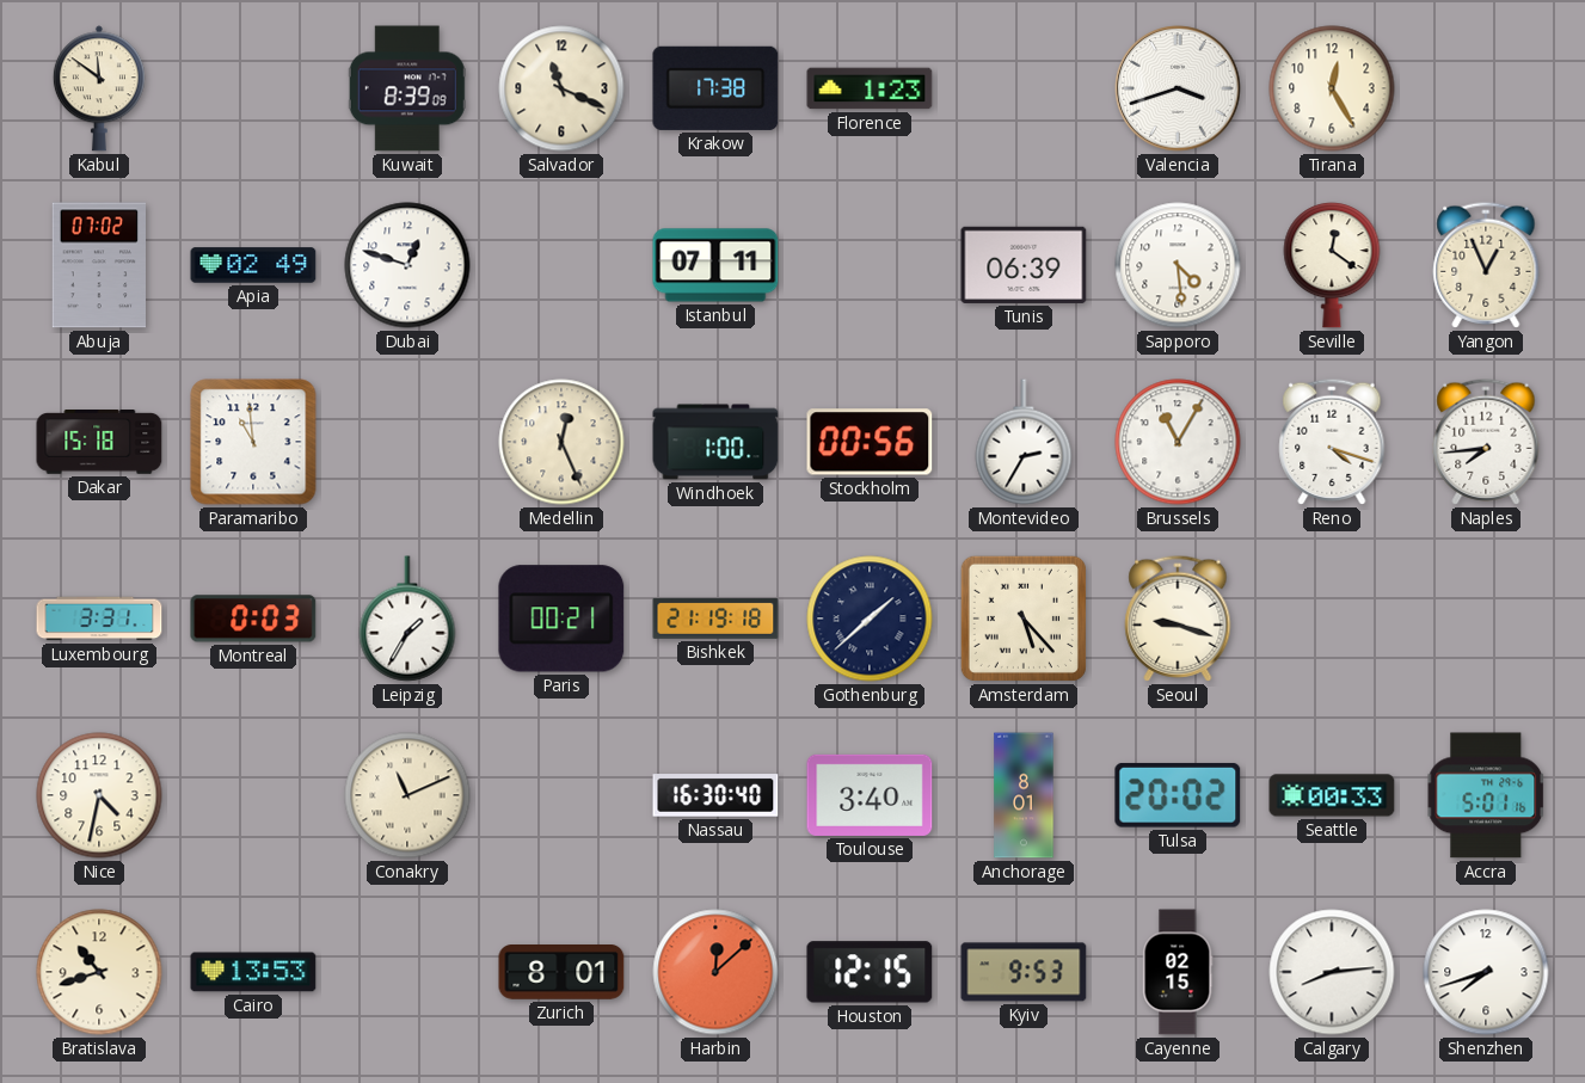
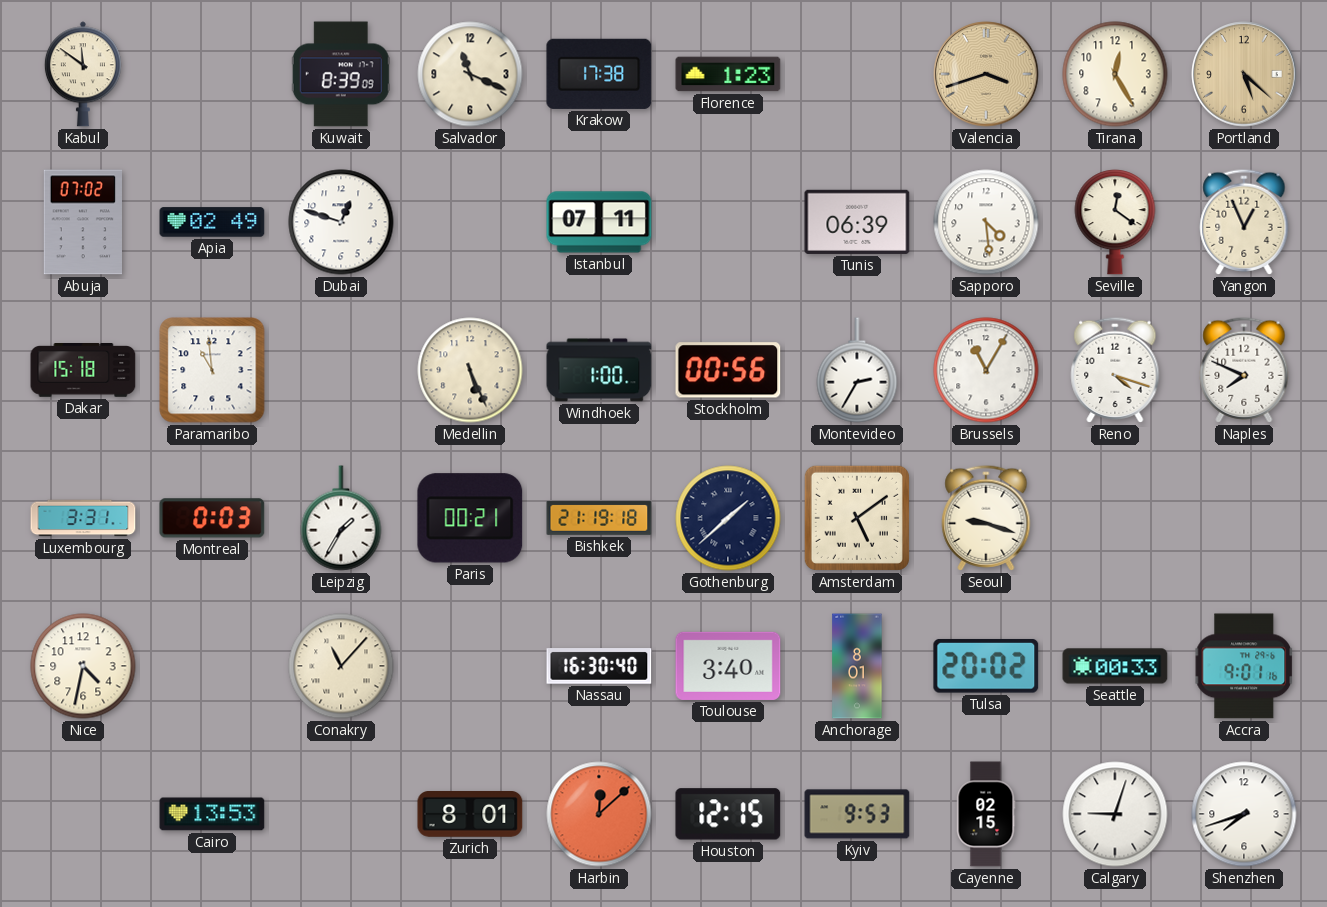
Valencia dial: white -> champagne
Portland: none -> 5:22
Medellin: 12:26 -> 5:26
Naples: 7:44 -> 7:49
Amsterdam: 5:23 -> 5:09
Conakry: 11:11 -> 11:07
Accra: 5:01 -> 9:01
Bratislava: 10:42 -> none
Calgary: 8:14 -> 9:03
